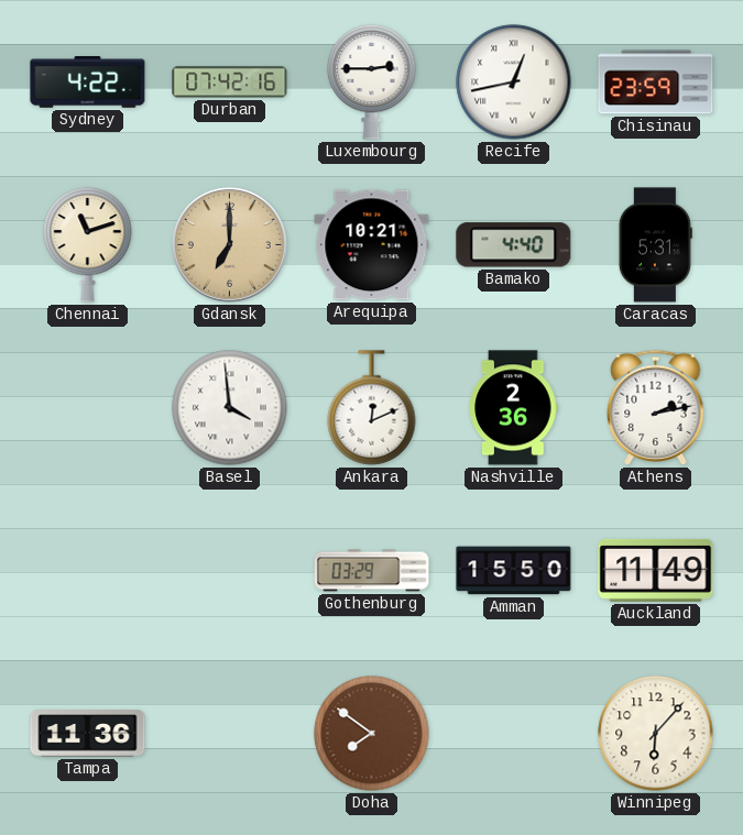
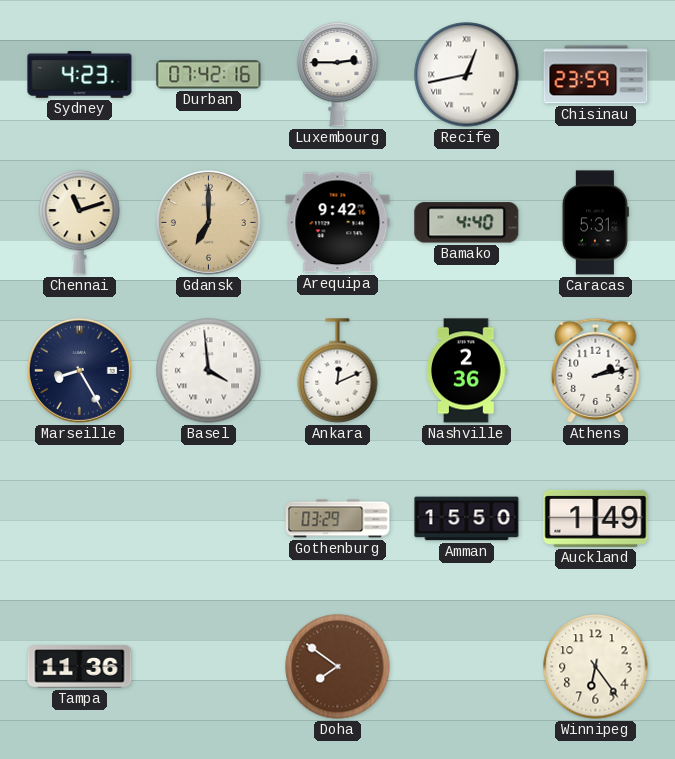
Sydney: 4:22 -> 4:23
Arequipa: 10:21 -> 9:42
Marseille: none -> 8:25
Auckland: 11:49 -> 1:49
Winnipeg: 6:07 -> 6:24
